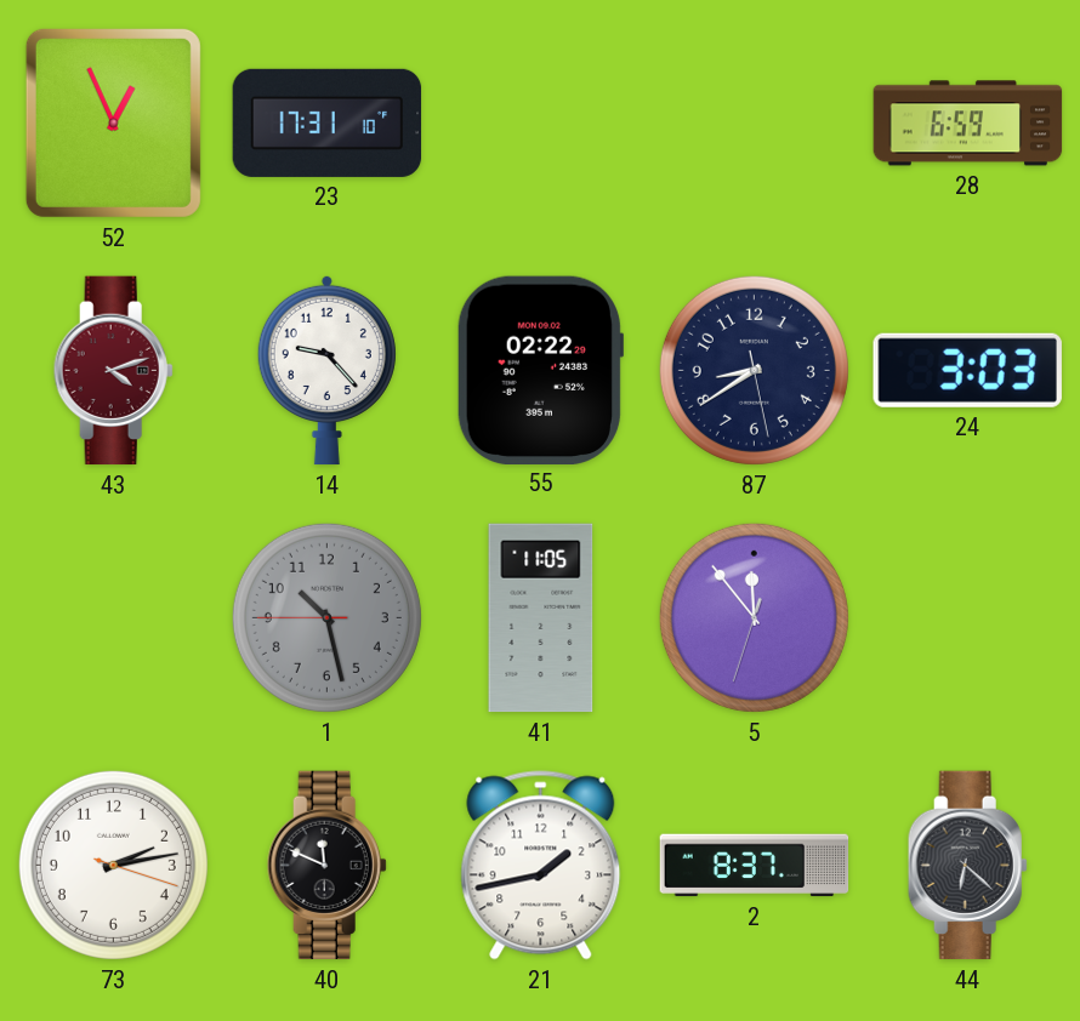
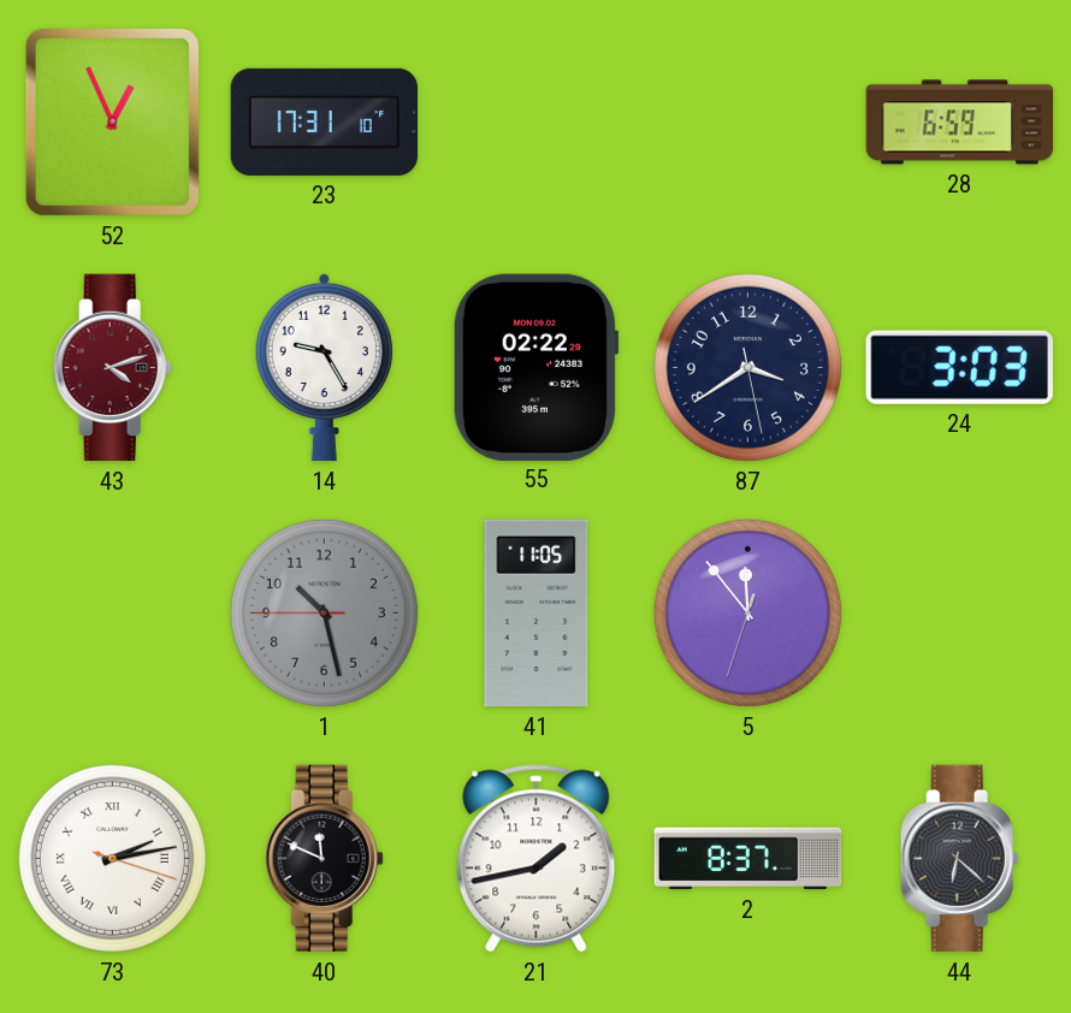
14: 9:23 -> 9:25
87: 8:39 -> 3:39
73 numerals: Arabic -> Roman
